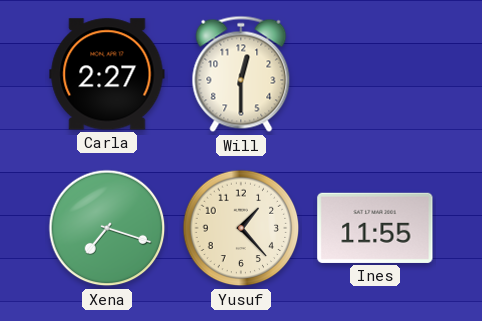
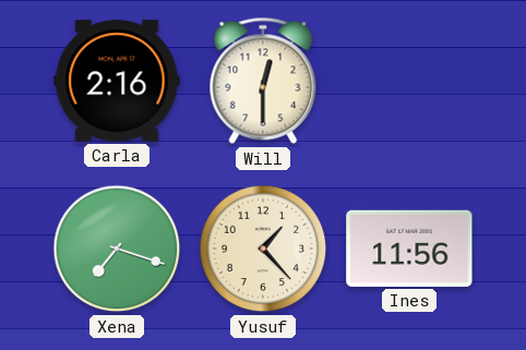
Carla: 2:27 -> 2:16
Ines: 11:55 -> 11:56
